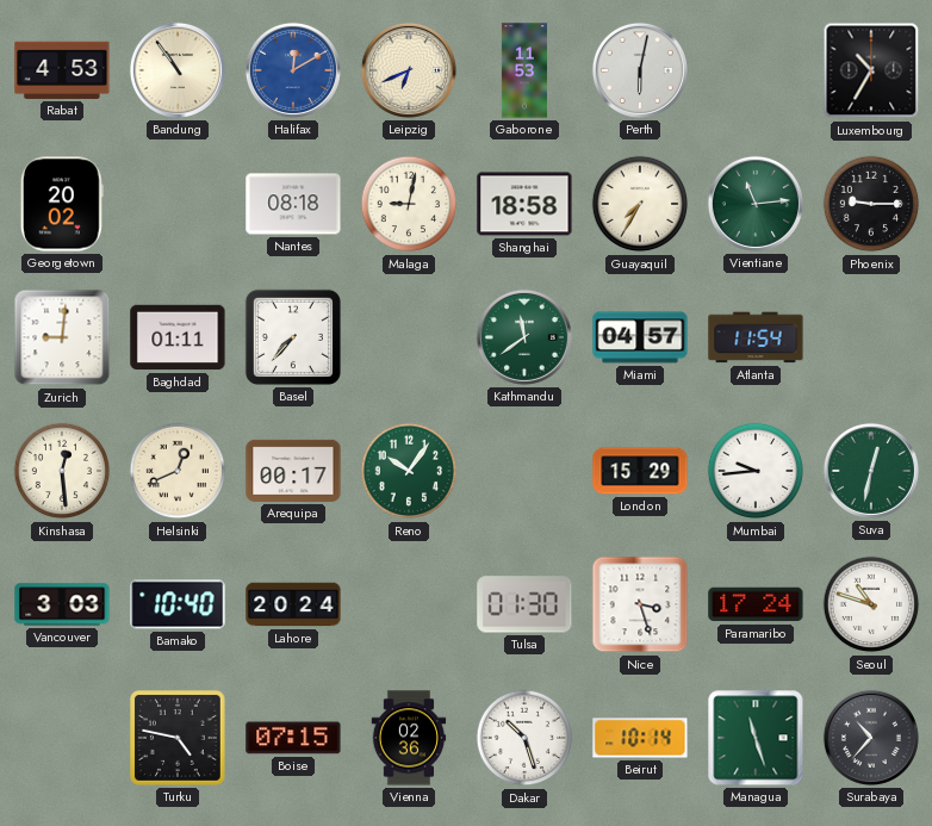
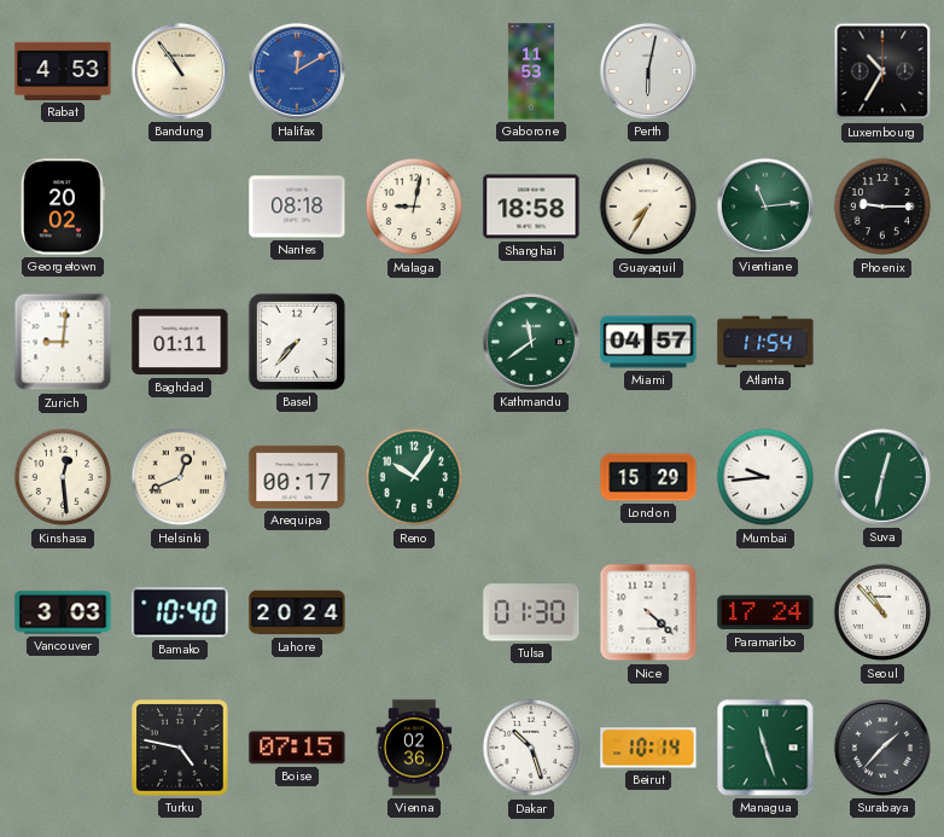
Leipzig: 6:41 -> none
Nice: 3:27 -> 4:22
Seoul: 10:48 -> 10:53
Surabaya: 10:37 -> 1:37
